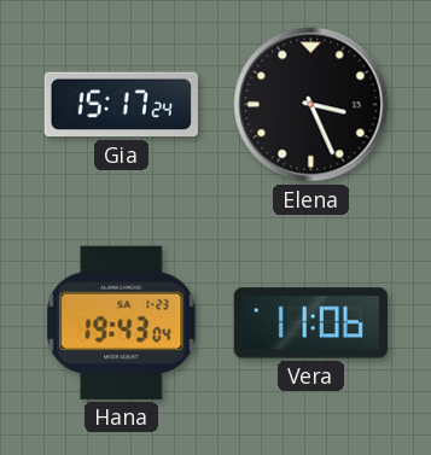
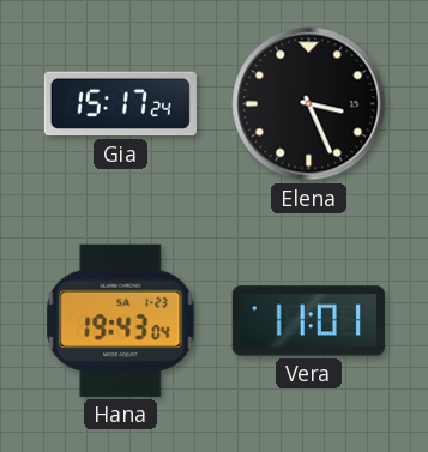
Vera: 11:06 -> 11:01
